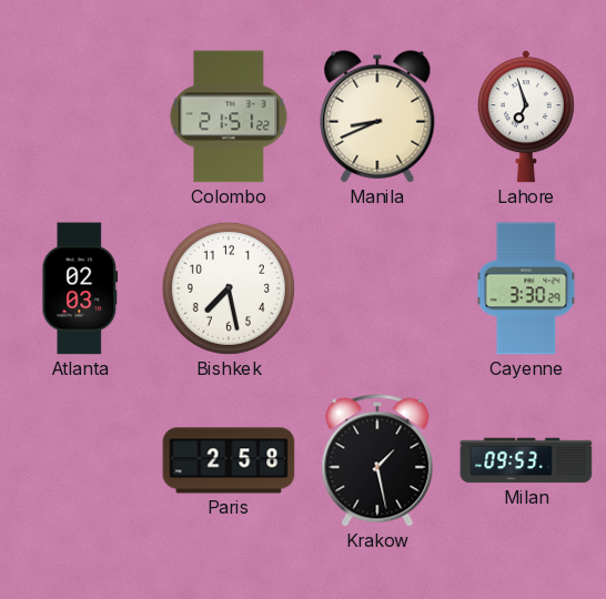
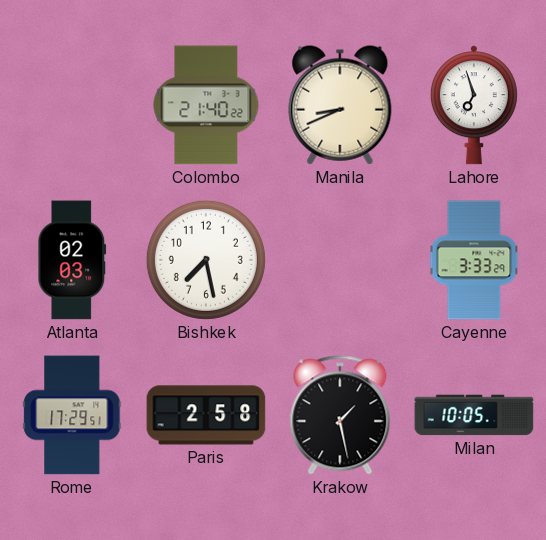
Colombo: 21:51 -> 21:40
Cayenne: 3:30 -> 3:33
Rome: none -> 17:29
Milan: 09:53 -> 10:05
